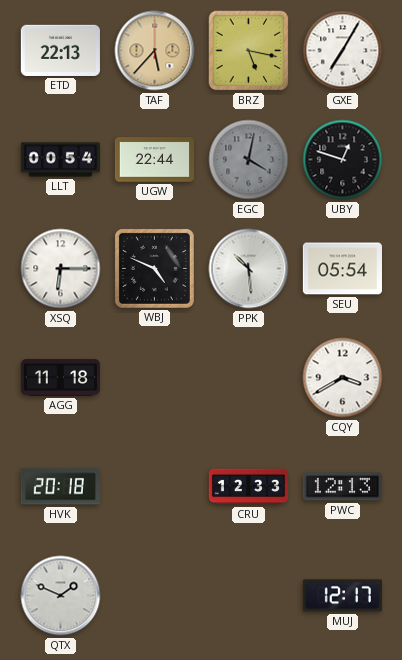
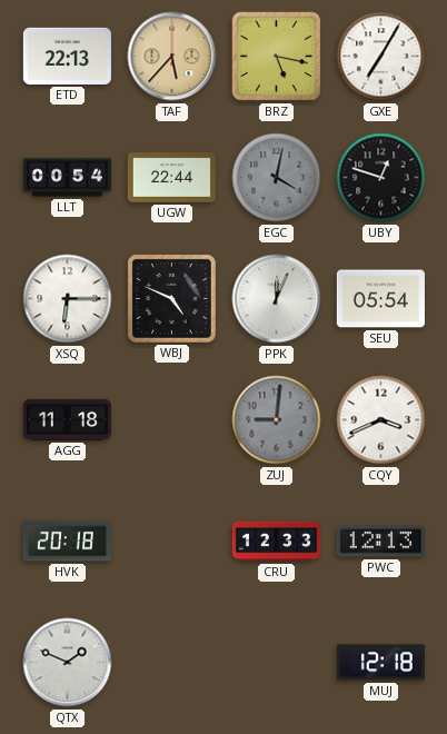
PPK: 10:29 -> 12:04
ZUJ: none -> 9:01
CQY: 3:40 -> 3:41
MUJ: 12:17 -> 12:18
